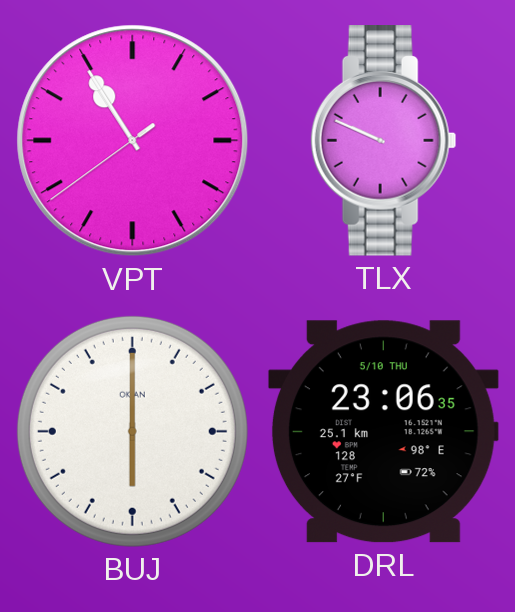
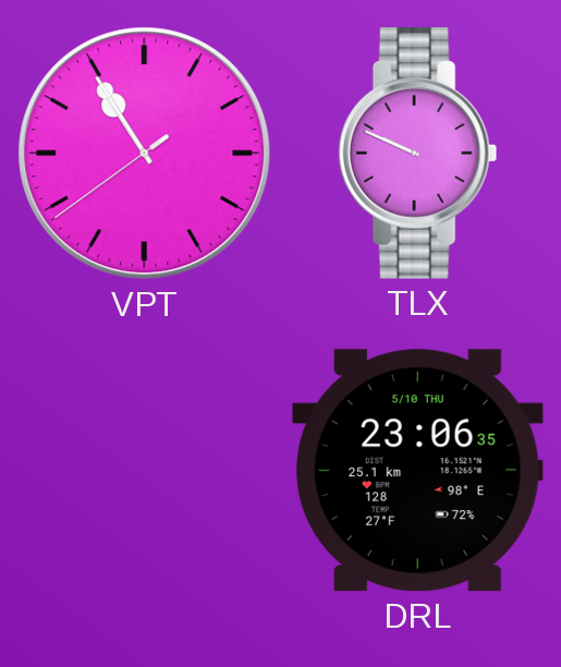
BUJ: 6:00 -> none
